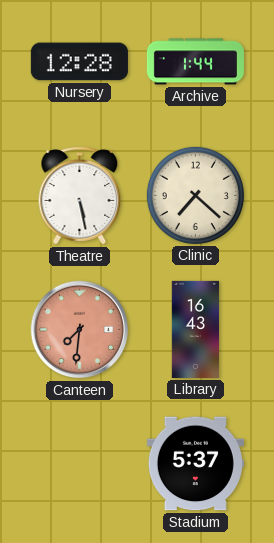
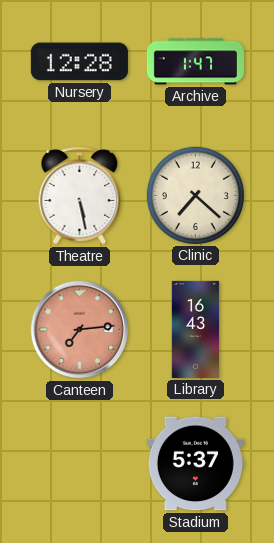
Archive: 1:44 -> 1:47
Canteen: 7:31 -> 7:14
